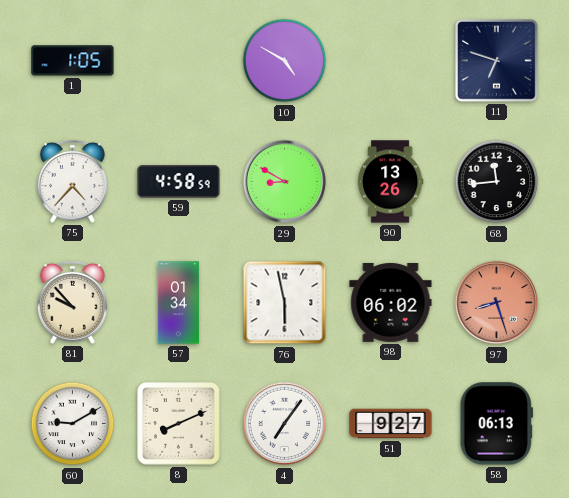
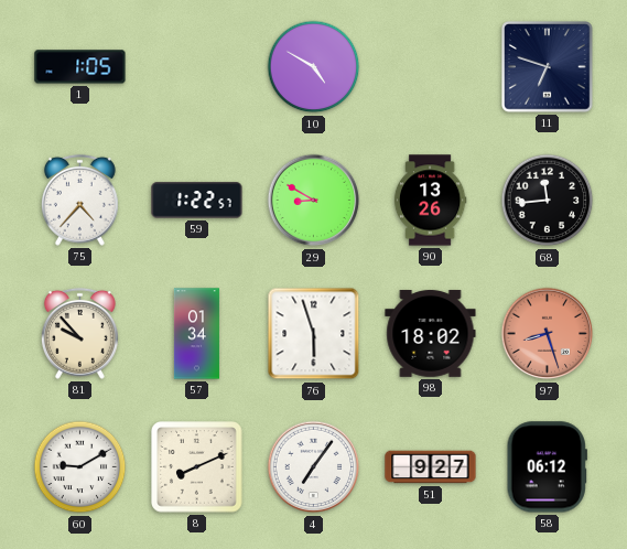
59: 4:58 -> 1:22
76: 5:58 -> 5:57
98: 06:02 -> 18:02
58: 06:13 -> 06:12
